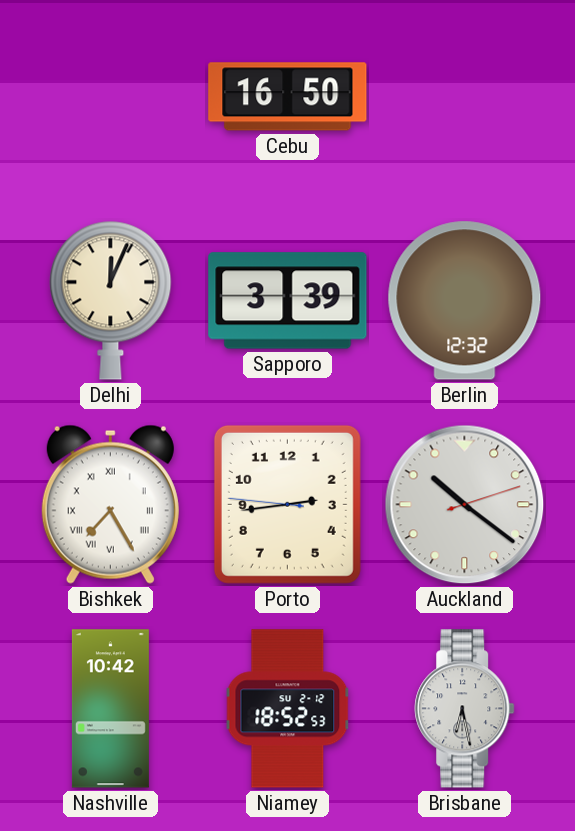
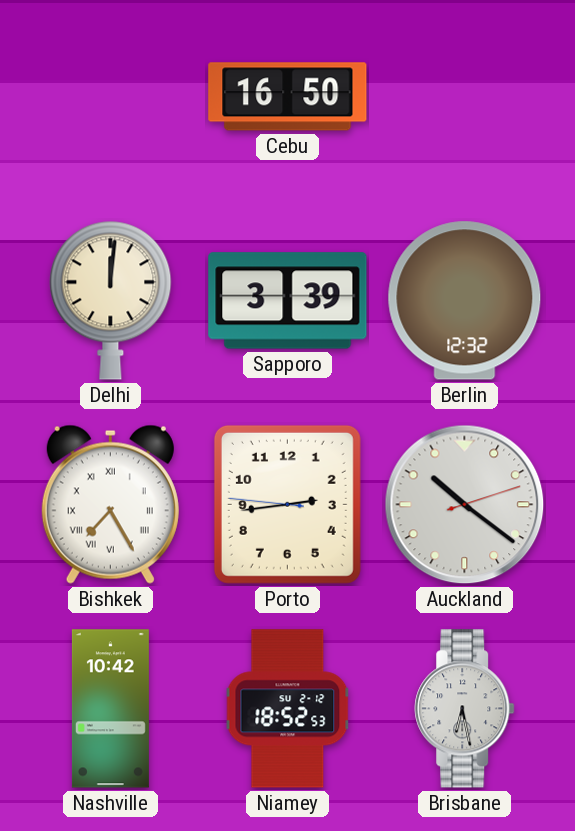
Delhi: 12:04 -> 12:01
